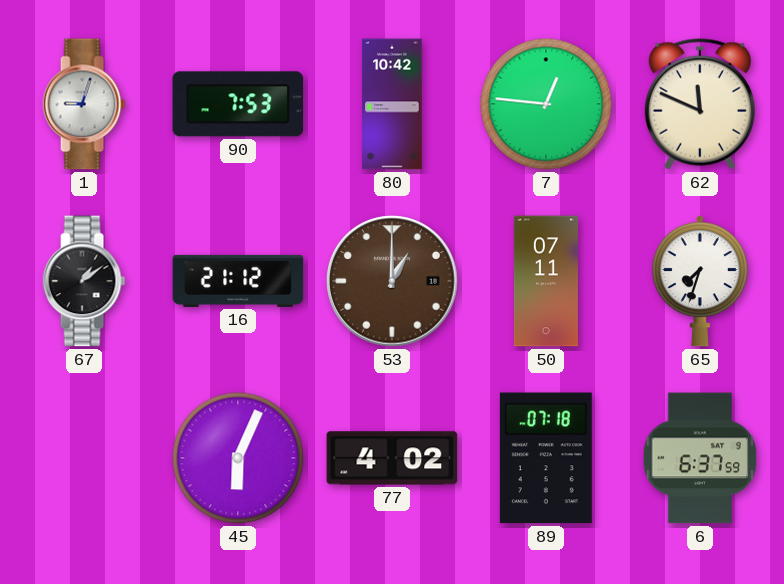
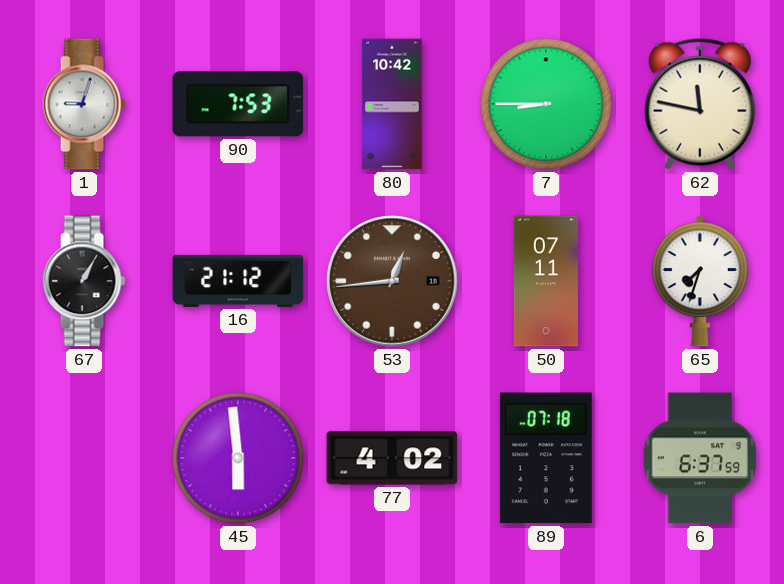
7: 12:46 -> 8:45
62: 11:49 -> 11:47
67: 1:09 -> 1:05
53: 1:00 -> 12:44
45: 6:04 -> 5:59
